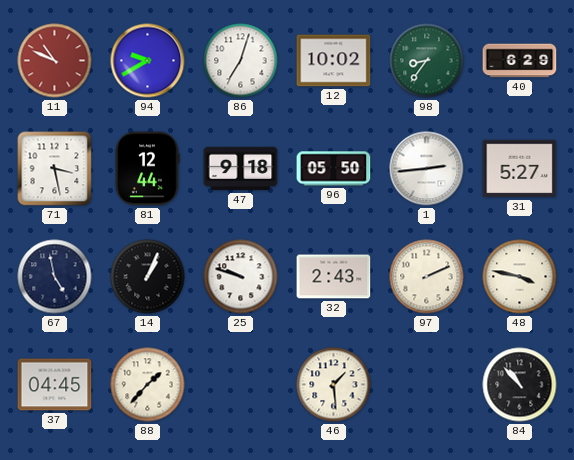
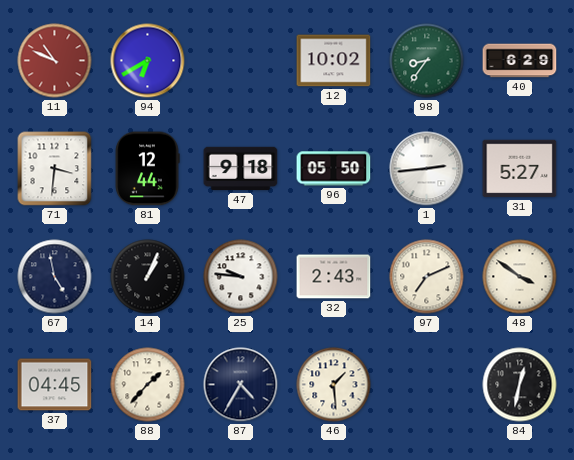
94: 9:40 -> 6:40
86: 7:03 -> none
71: 3:28 -> 3:31
25: 9:48 -> 9:46
97: 2:11 -> 7:11
48: 3:47 -> 3:51
87: none -> 4:35
84: 10:53 -> 12:32
